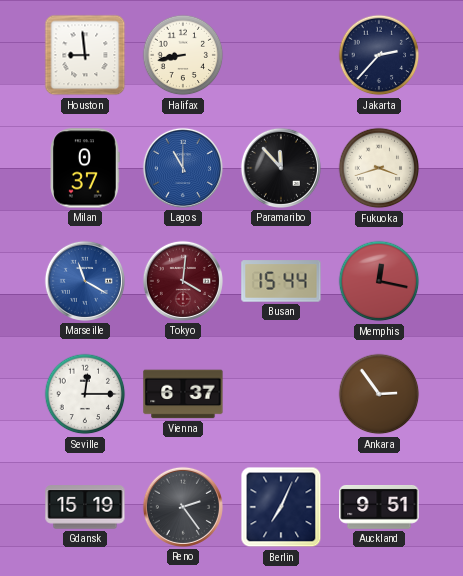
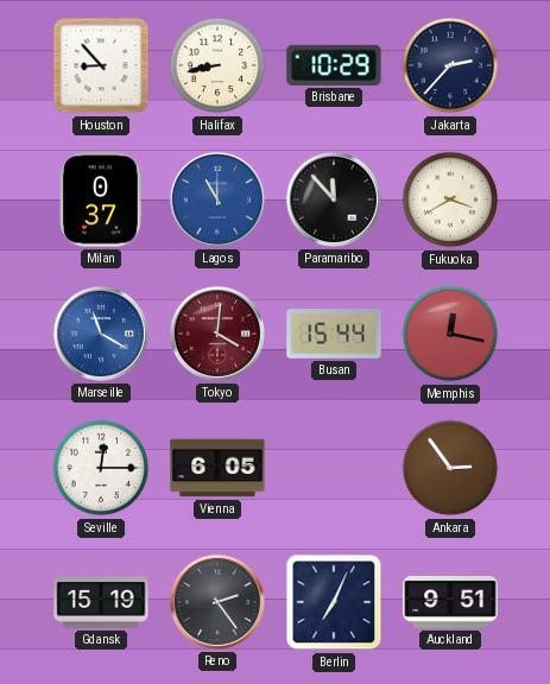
Houston: 8:59 -> 8:53
Brisbane: none -> 10:29
Fukuoka: 3:42 -> 3:40
Vienna: 6:37 -> 6:05
